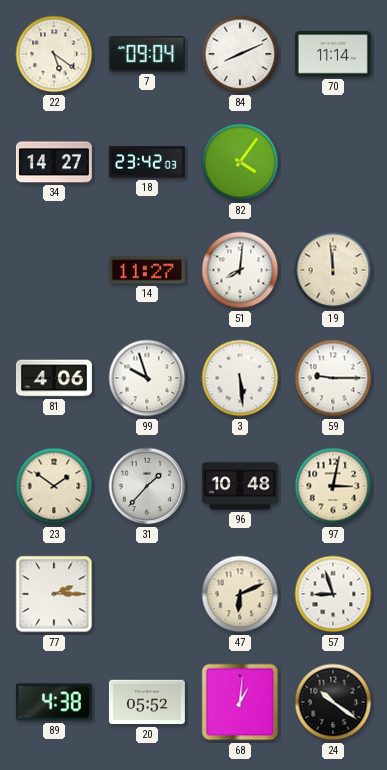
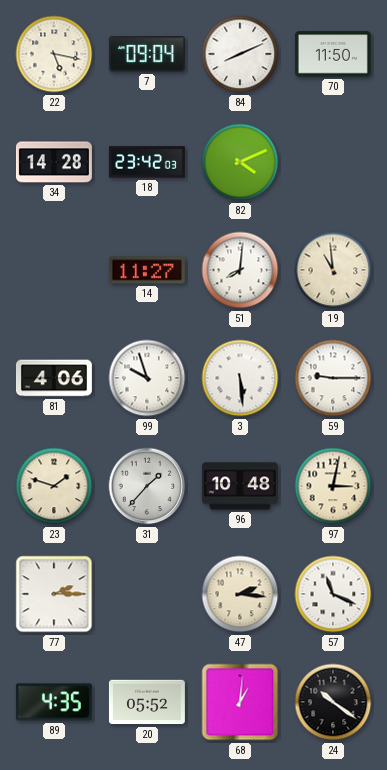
22: 5:21 -> 5:17
70: 11:14 -> 11:50
34: 14:27 -> 14:28
82: 4:06 -> 4:11
19: 11:59 -> 10:59
23: 1:51 -> 1:48
47: 6:11 -> 2:16
57: 8:57 -> 11:19
89: 4:38 -> 4:35
